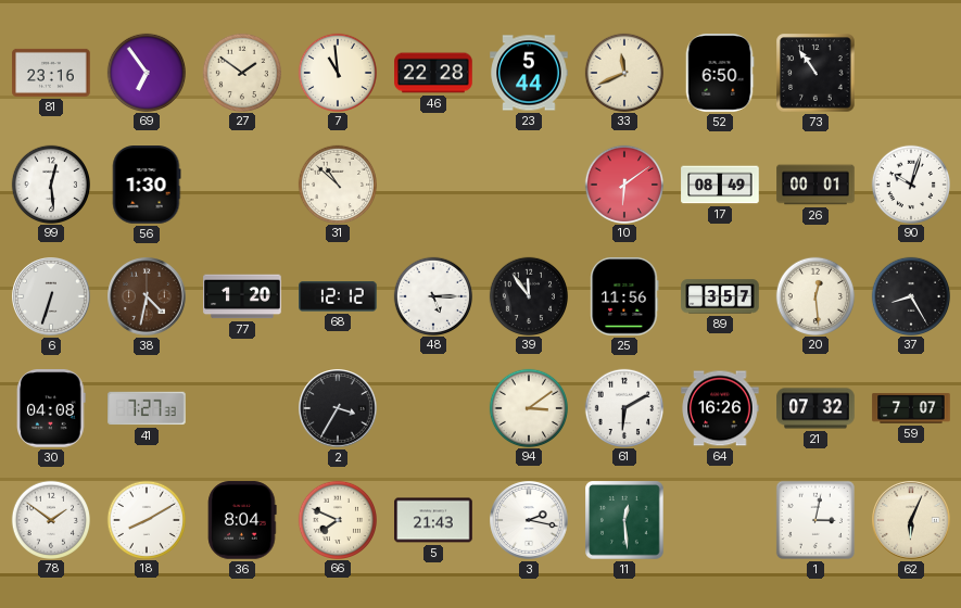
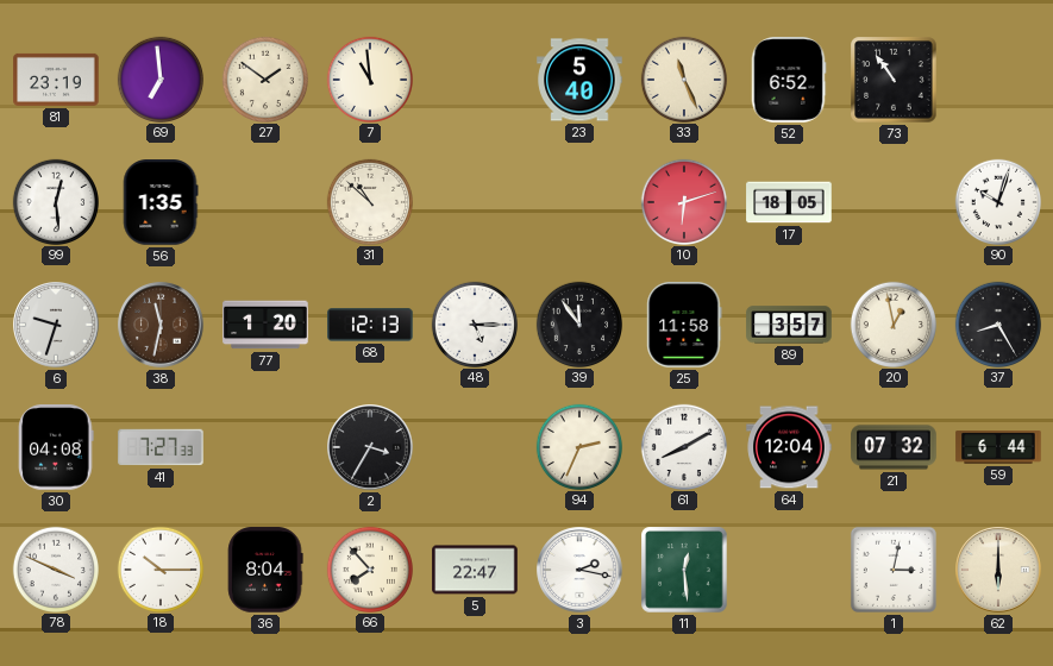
81: 23:16 -> 23:19
69: 6:54 -> 6:59
46: 22:28 -> none
23: 5:44 -> 5:40
33: 11:41 -> 11:26
52: 6:50 -> 6:52
56: 1:30 -> 1:35
10: 6:09 -> 6:12
17: 08:49 -> 18:05
26: 00:01 -> none
6: 6:33 -> 9:33
38: 4:32 -> 11:32
68: 12:12 -> 12:13
25: 11:56 -> 11:58
20: 12:29 -> 12:58
94: 3:09 -> 2:34
61: 6:10 -> 8:10
64: 16:26 -> 12:04
59: 7:07 -> 6:44
78: 1:51 -> 3:49
18: 8:10 -> 10:15
66: 7:49 -> 7:53
5: 21:43 -> 22:47
62: 6:04 -> 6:00
